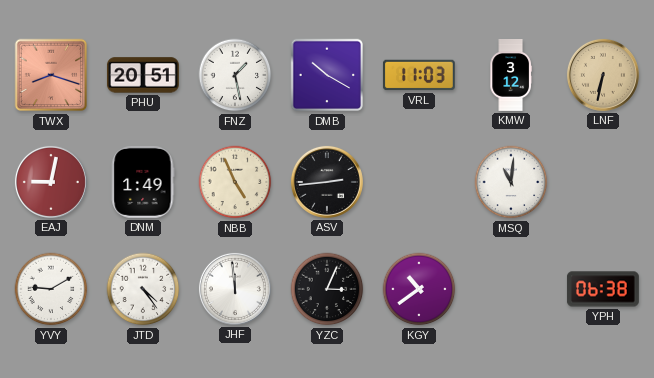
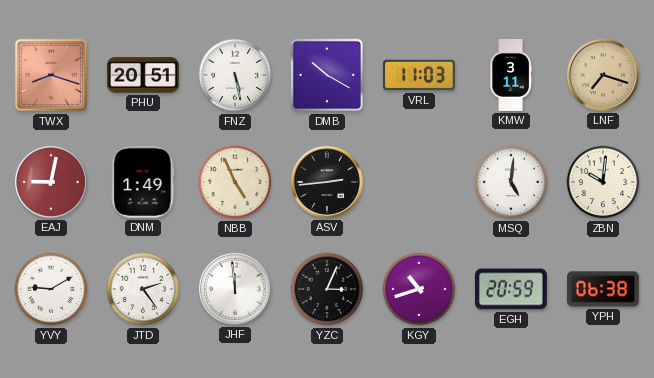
FNZ: 1:28 -> 5:28
KMW: 3:12 -> 3:11
LNF: 6:32 -> 7:18
MSQ: 11:01 -> 5:01
ZBN: none -> 10:01
JTD: 4:24 -> 2:24
KGY: 10:39 -> 10:42
EGH: none -> 20:59
